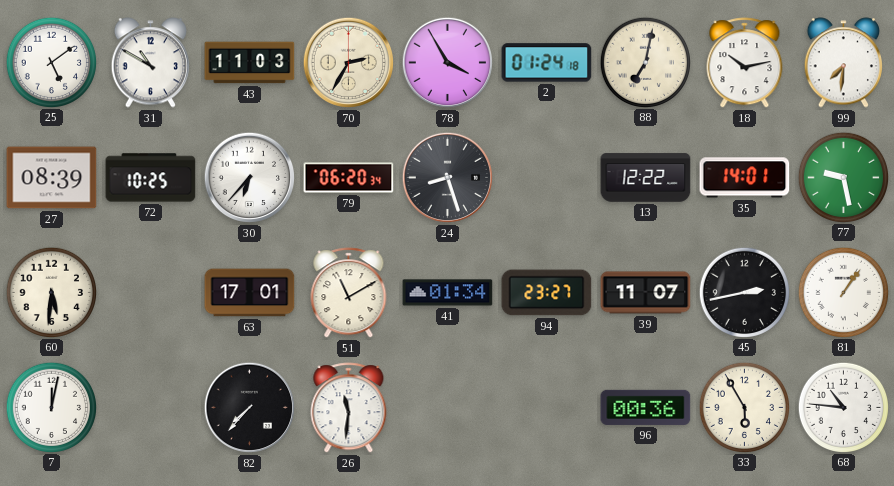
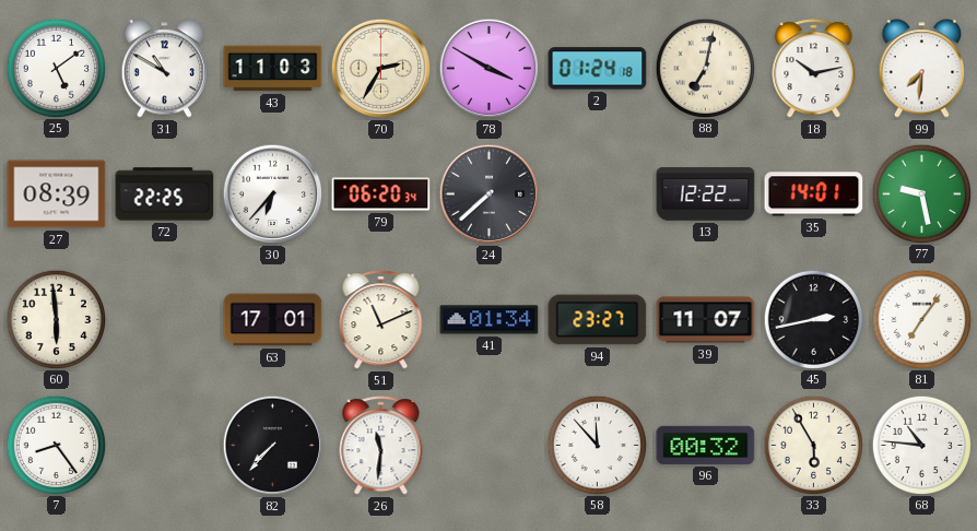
78: 3:55 -> 3:50
72: 10:25 -> 22:25
24: 8:27 -> 7:38
60: 5:31 -> 5:59
51: 11:10 -> 11:11
81: 1:06 -> 7:06
7: 12:02 -> 8:24
58: none -> 11:53
96: 00:36 -> 00:32
